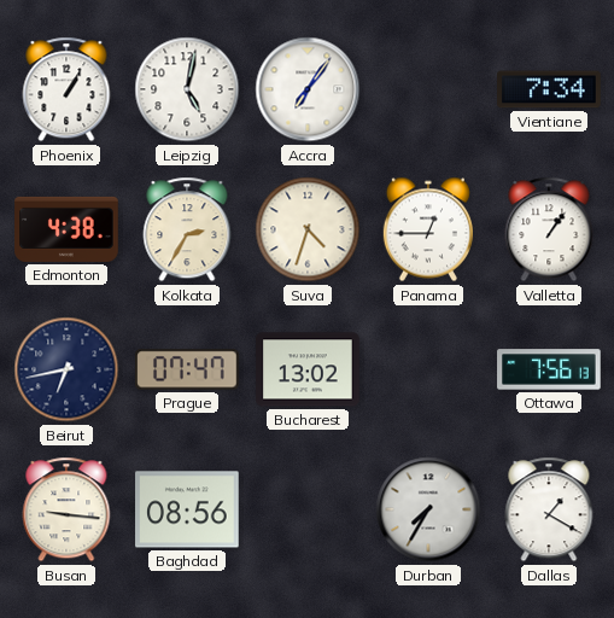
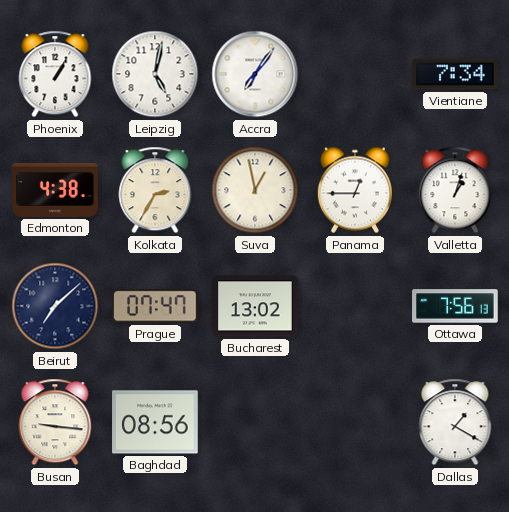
Suva: 4:33 -> 12:58
Valletta: 1:06 -> 1:03
Beirut: 6:43 -> 7:08
Durban: 7:35 -> none
